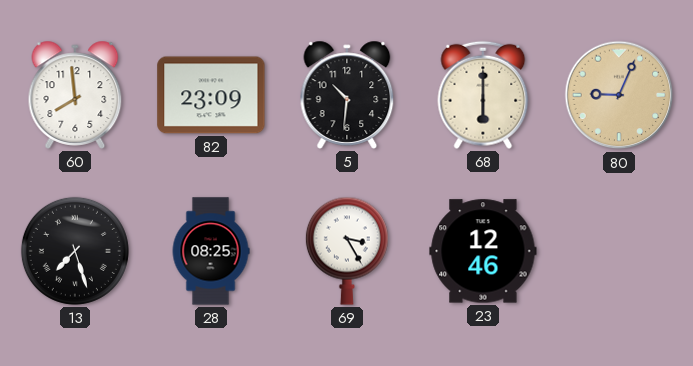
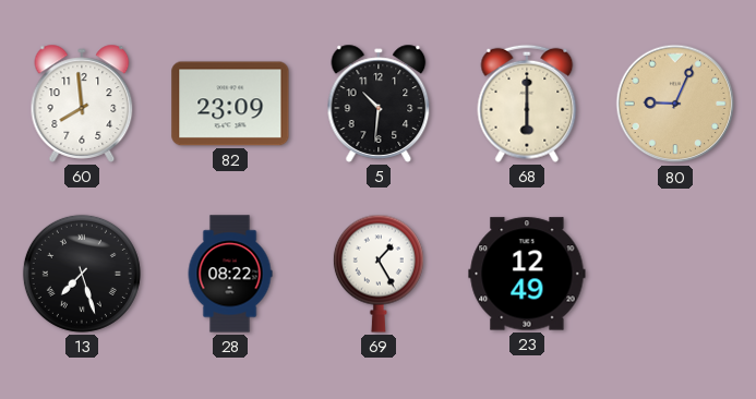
28: 08:25 -> 08:22
69: 3:25 -> 1:25
23: 12:46 -> 12:49
